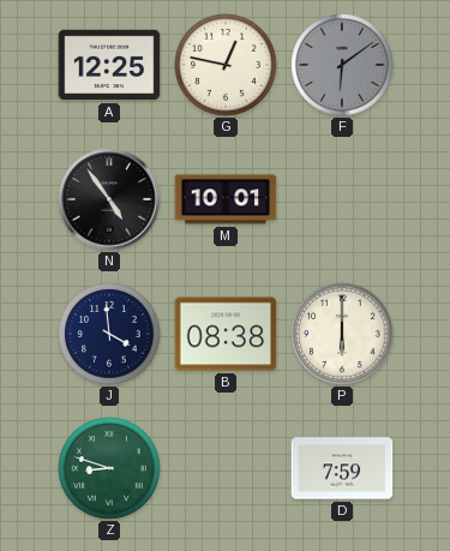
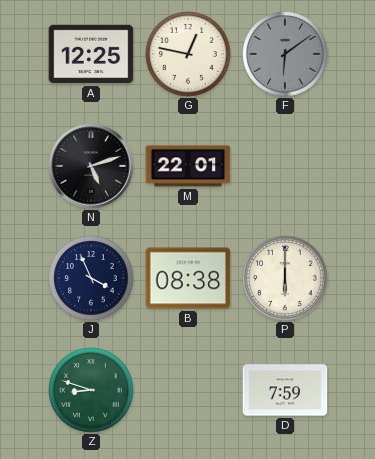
N: 4:54 -> 5:12
M: 10:01 -> 22:01
J: 3:59 -> 3:56
